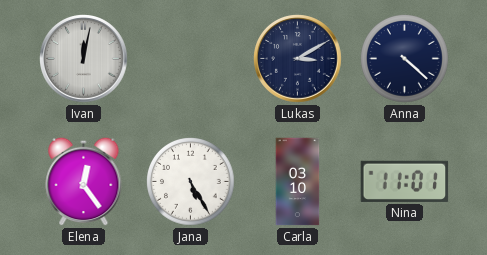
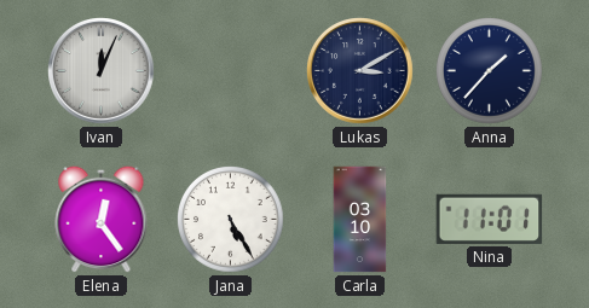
Ivan: 12:02 -> 12:04
Anna: 4:22 -> 1:37
